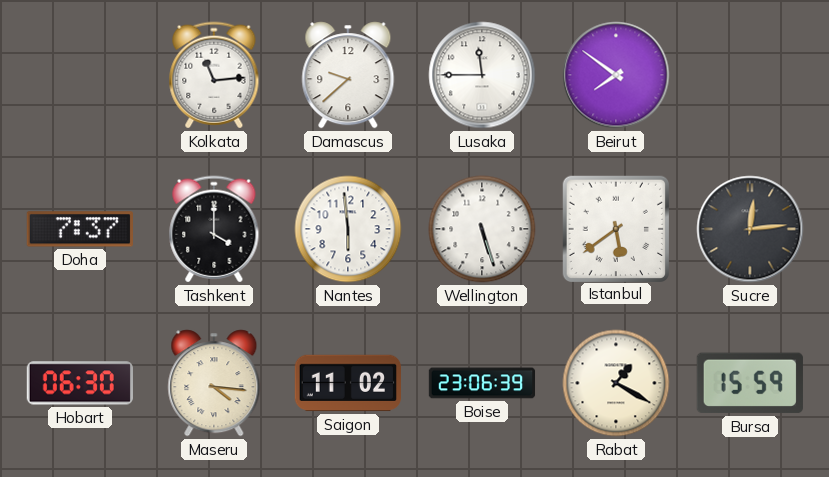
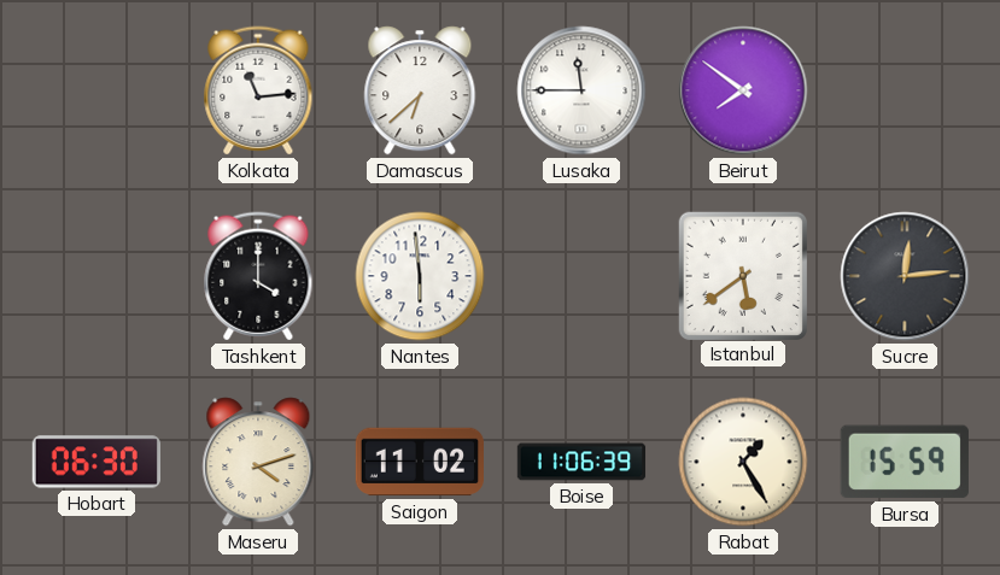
Damascus: 9:38 -> 6:38
Doha: 7:37 -> none
Wellington: 5:27 -> none
Maseru: 4:16 -> 4:12
Boise: 23:06 -> 11:06
Rabat: 1:20 -> 1:25
